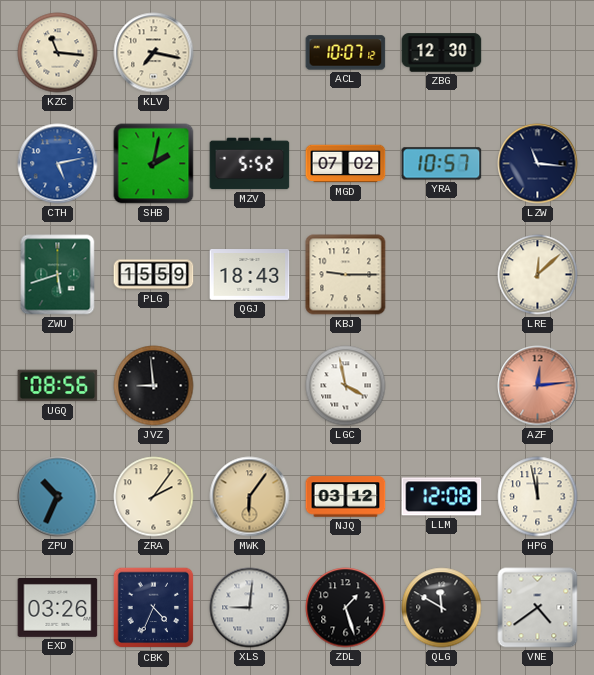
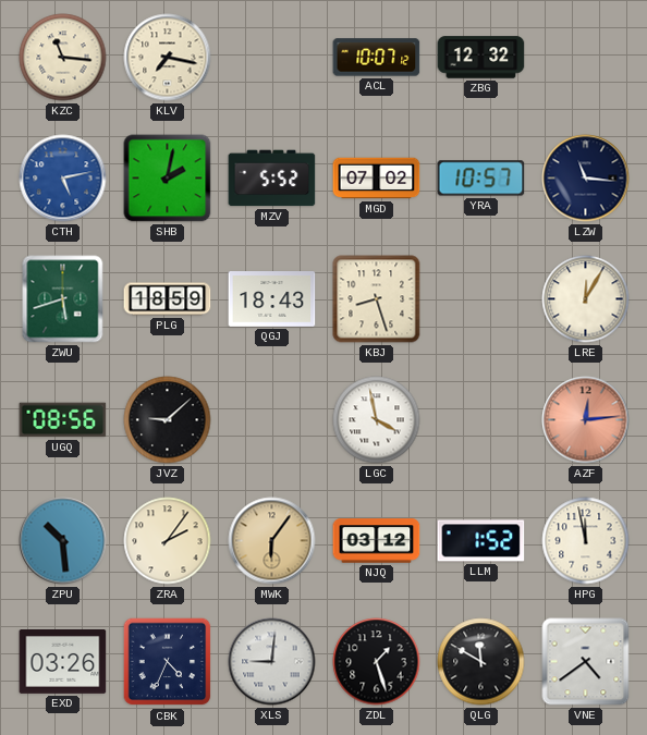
ZBG: 12:30 -> 12:32
PLG: 15:59 -> 18:59
KBJ: 9:15 -> 8:27
LRE: 12:08 -> 12:05
JVZ: 8:59 -> 9:08
ZPU: 10:34 -> 10:29
LLM: 12:08 -> 1:52
